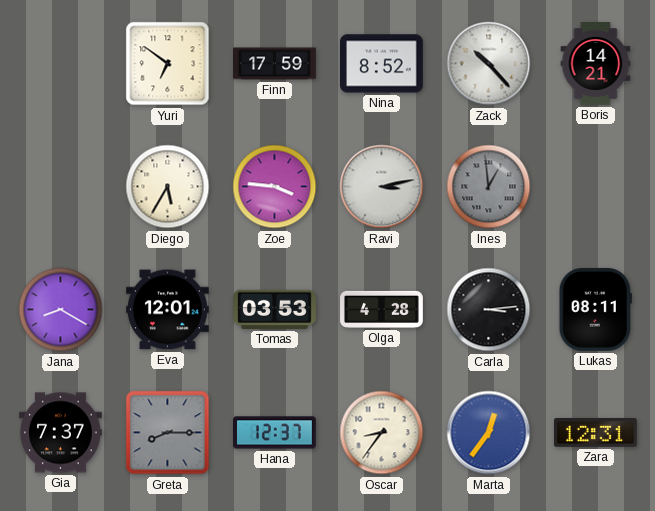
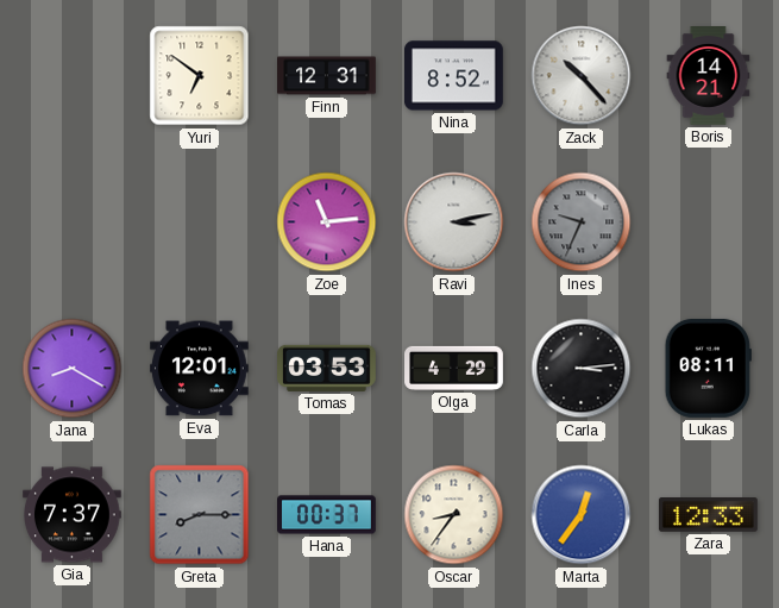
Finn: 17:59 -> 12:31
Diego: 5:35 -> none
Zoe: 3:46 -> 11:14
Ines: 12:59 -> 9:34
Olga: 4:28 -> 4:29
Hana: 12:37 -> 00:37
Zara: 12:31 -> 12:33
